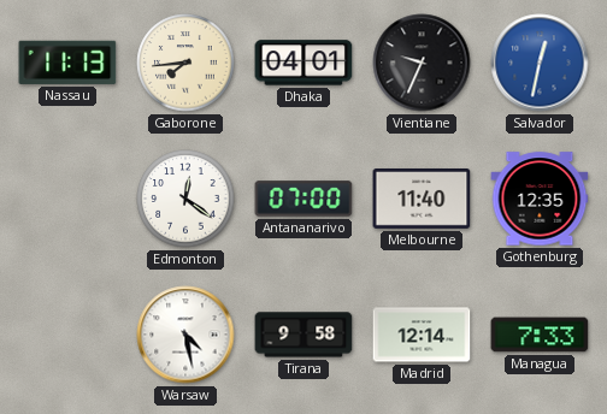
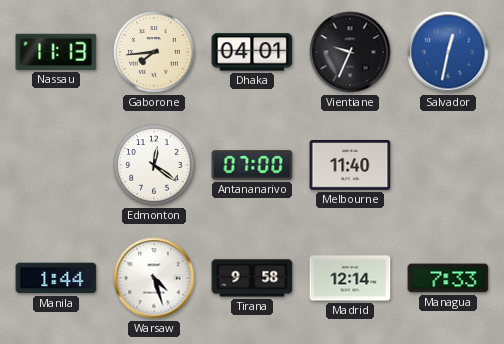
Gothenburg: 12:35 -> none
Manila: none -> 1:44
Warsaw: 4:28 -> 4:27
